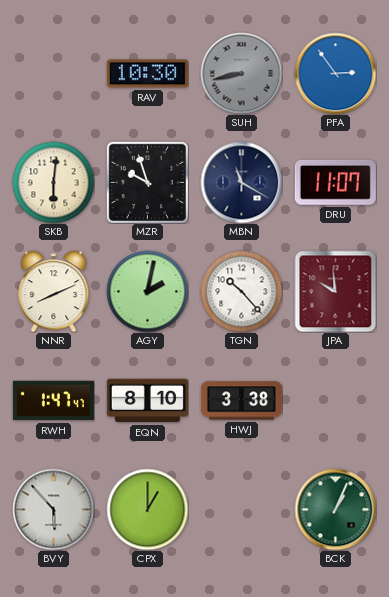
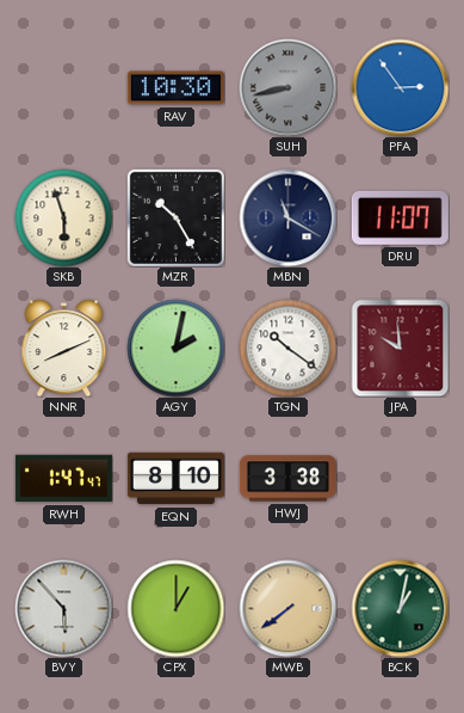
SKB: 6:01 -> 5:57
MZR: 9:57 -> 10:25
TGN: 10:23 -> 10:21
MWB: none -> 7:39
BCK: 1:04 -> 1:02
